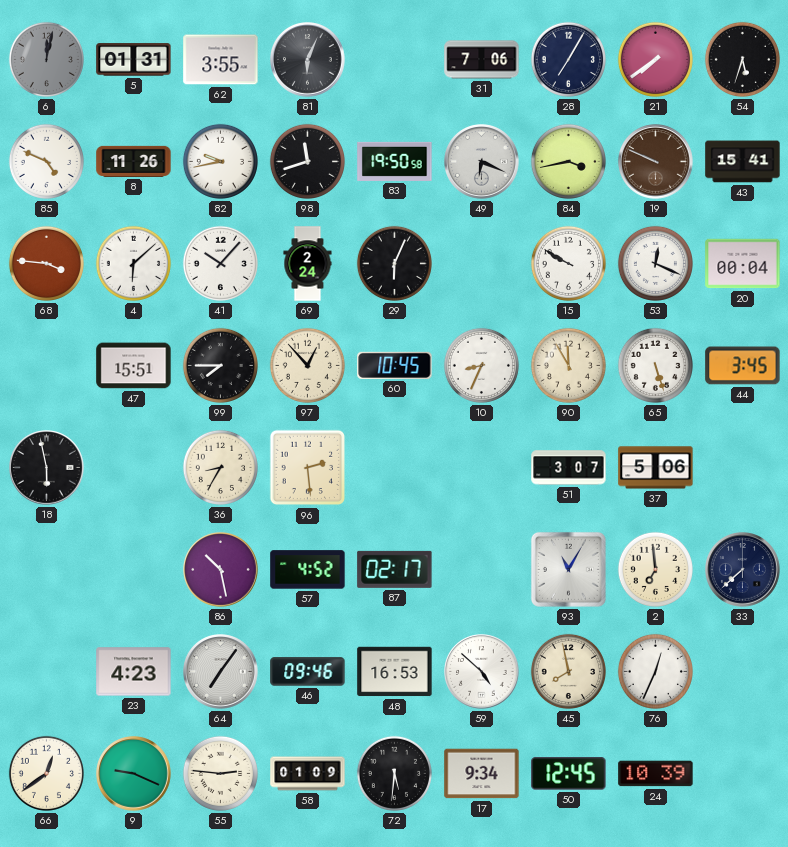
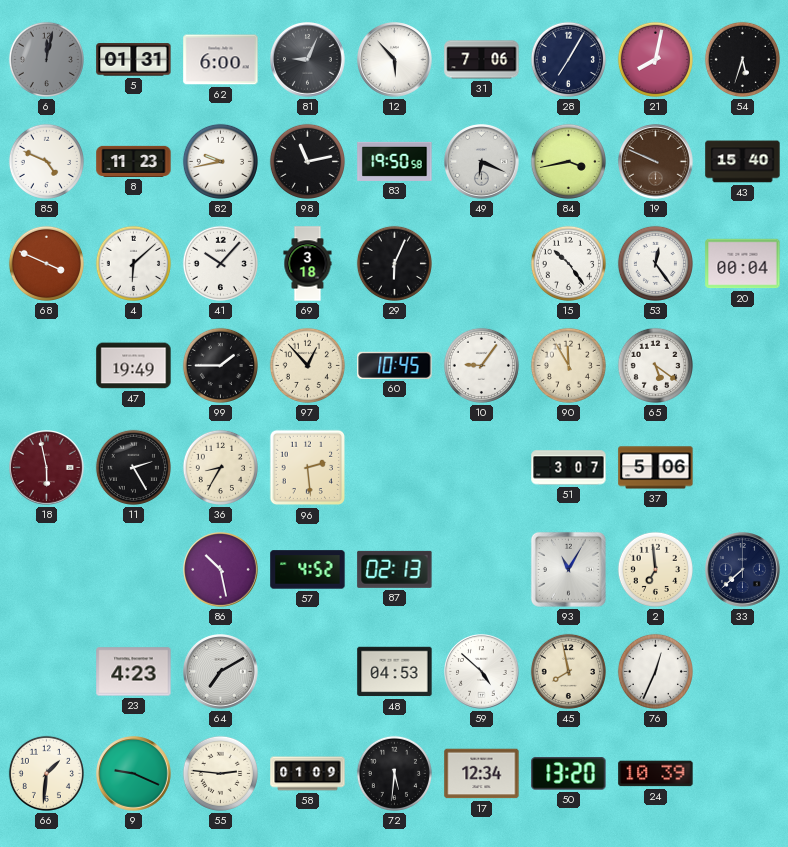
62: 3:55 -> 6:00
81: 6:04 -> 9:04
12: none -> 5:53
21: 7:39 -> 8:02
8: 11:26 -> 11:23
98: 11:42 -> 11:13
43: 15:41 -> 15:40
68: 3:46 -> 3:49
69: 2:24 -> 3:18
15: 9:50 -> 10:24
53: 12:19 -> 12:24
47: 15:51 -> 19:49
99: 7:45 -> 1:45
10: 8:34 -> 9:06
65: 5:27 -> 5:21
44: 3:45 -> none
18 dial: black -> burgundy
11: none -> 2:25
87: 02:17 -> 02:13
64: 7:06 -> 7:10
46: 09:46 -> none
48: 16:53 -> 04:53
66: 12:39 -> 1:31
17: 9:34 -> 12:34
50: 12:45 -> 13:20
